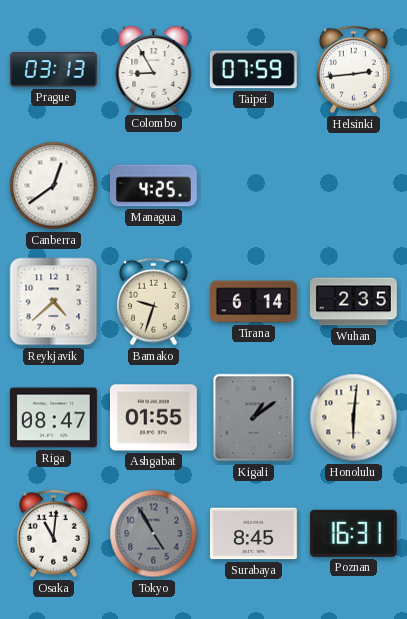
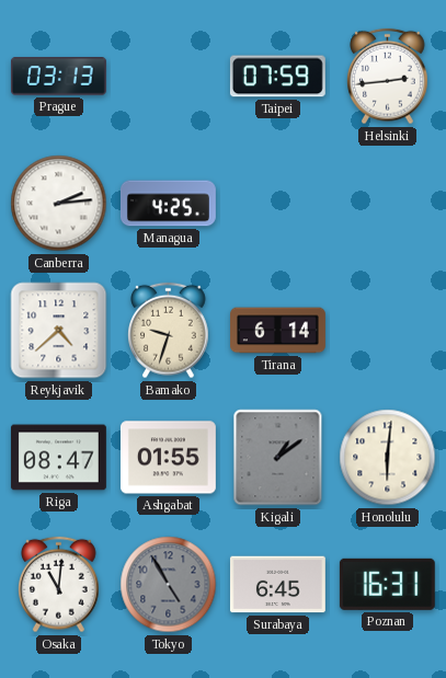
Colombo: 8:55 -> none
Canberra: 12:39 -> 2:14
Wuhan: 2:35 -> none
Surabaya: 8:45 -> 6:45
